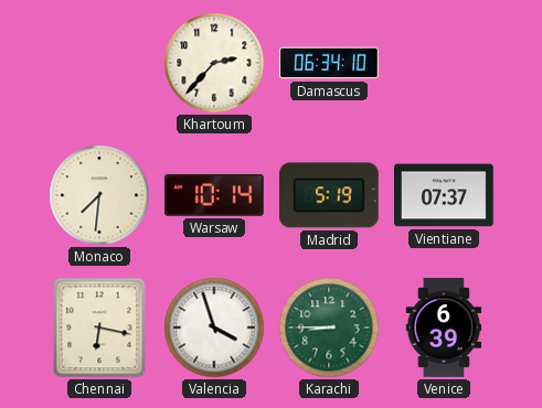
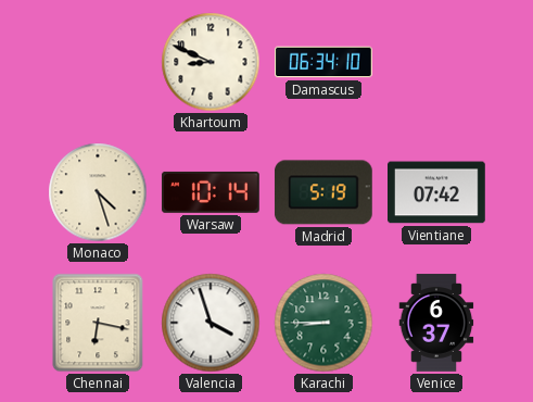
Khartoum: 2:37 -> 8:49
Monaco: 7:31 -> 4:27
Vientiane: 07:37 -> 07:42
Venice: 6:39 -> 6:37
